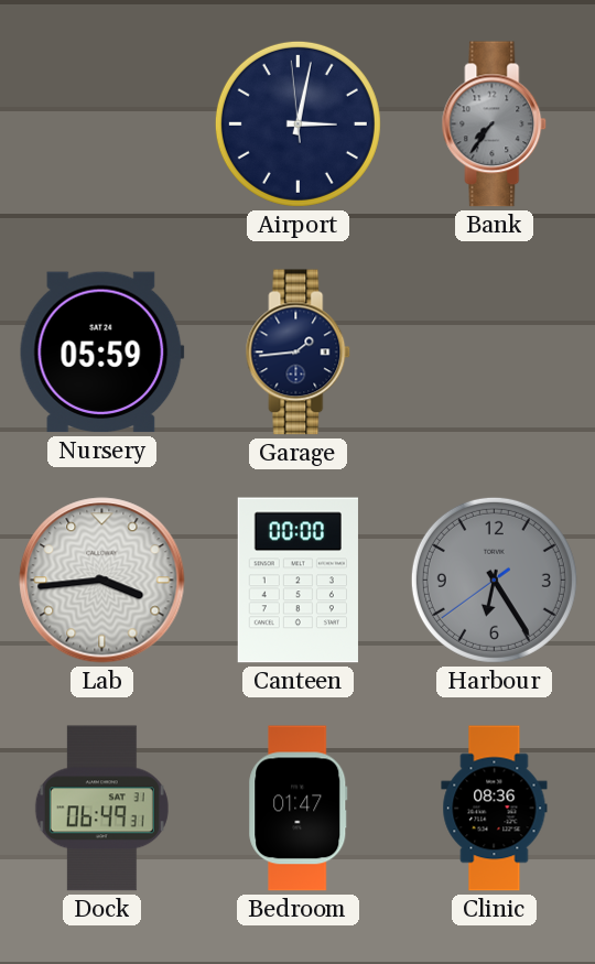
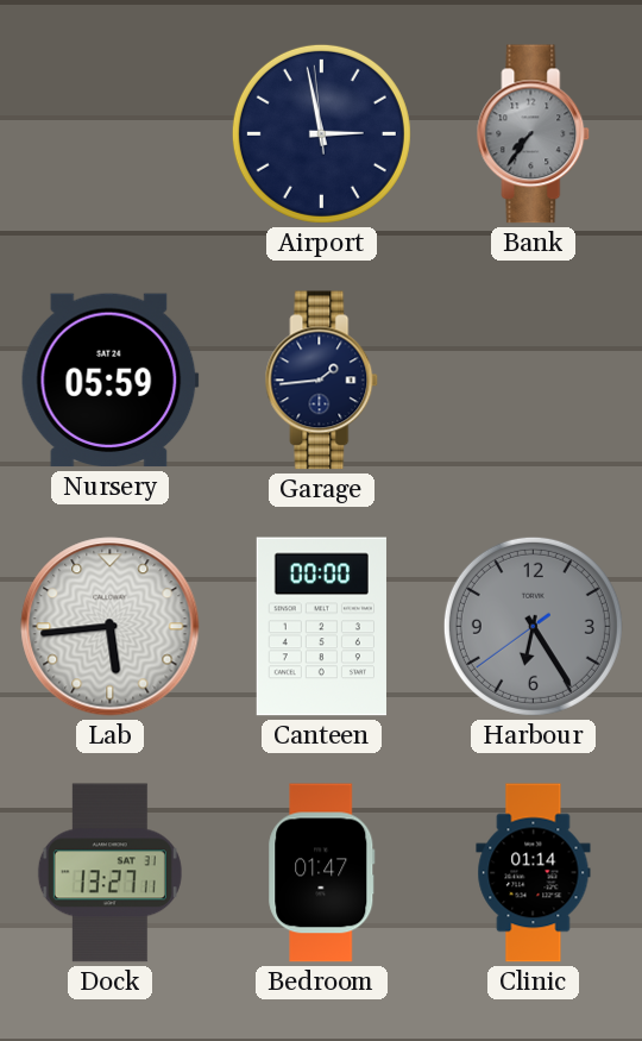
Airport: 3:01 -> 2:57
Lab: 3:44 -> 5:44
Dock: 06:49 -> 13:27
Clinic: 08:36 -> 01:14
